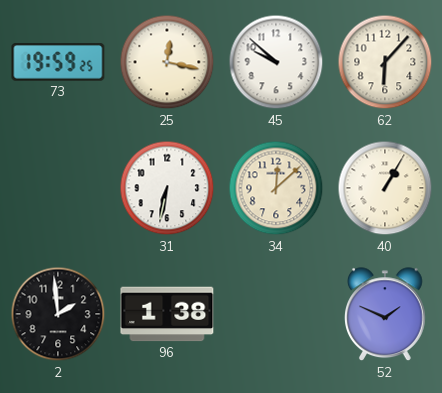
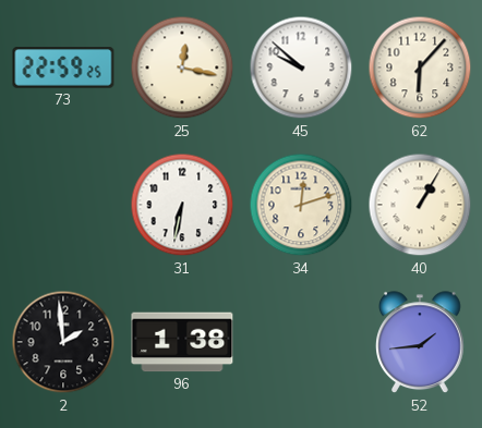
73: 19:59 -> 22:59
34: 12:08 -> 12:12
52: 1:49 -> 1:44
